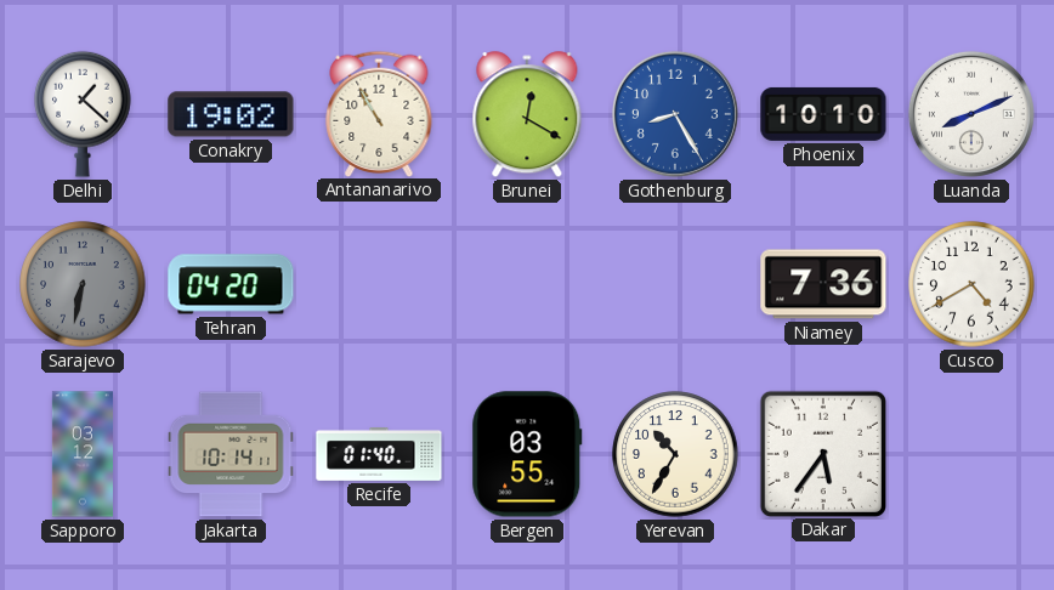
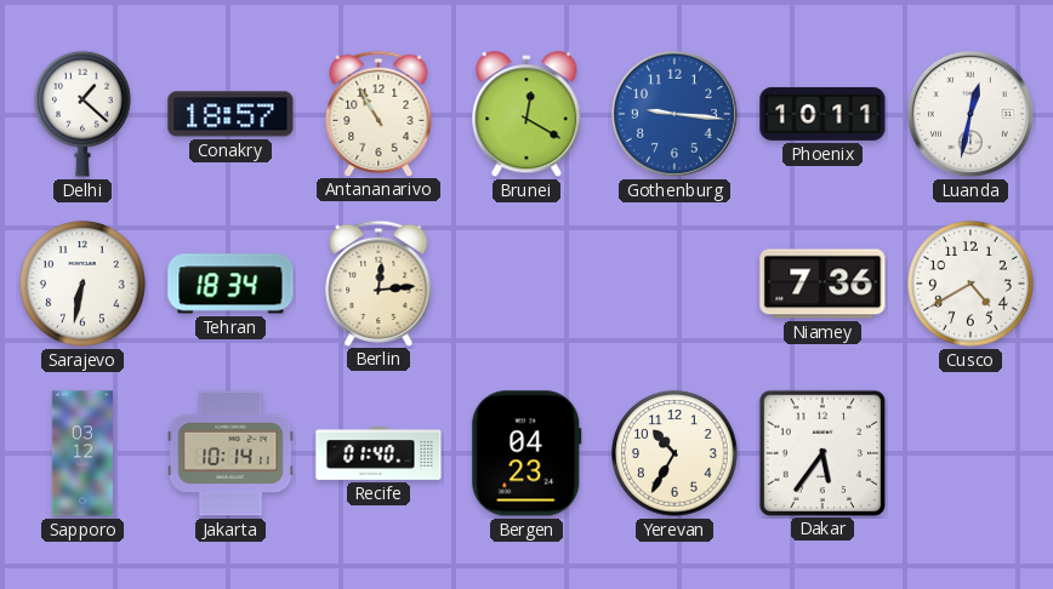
Conakry: 19:02 -> 18:57
Gothenburg: 8:25 -> 9:16
Phoenix: 10:10 -> 10:11
Luanda: 8:11 -> 12:32
Sarajevo dial: grey -> white
Tehran: 04:20 -> 18:34
Berlin: none -> 12:14
Bergen: 03:55 -> 04:23
